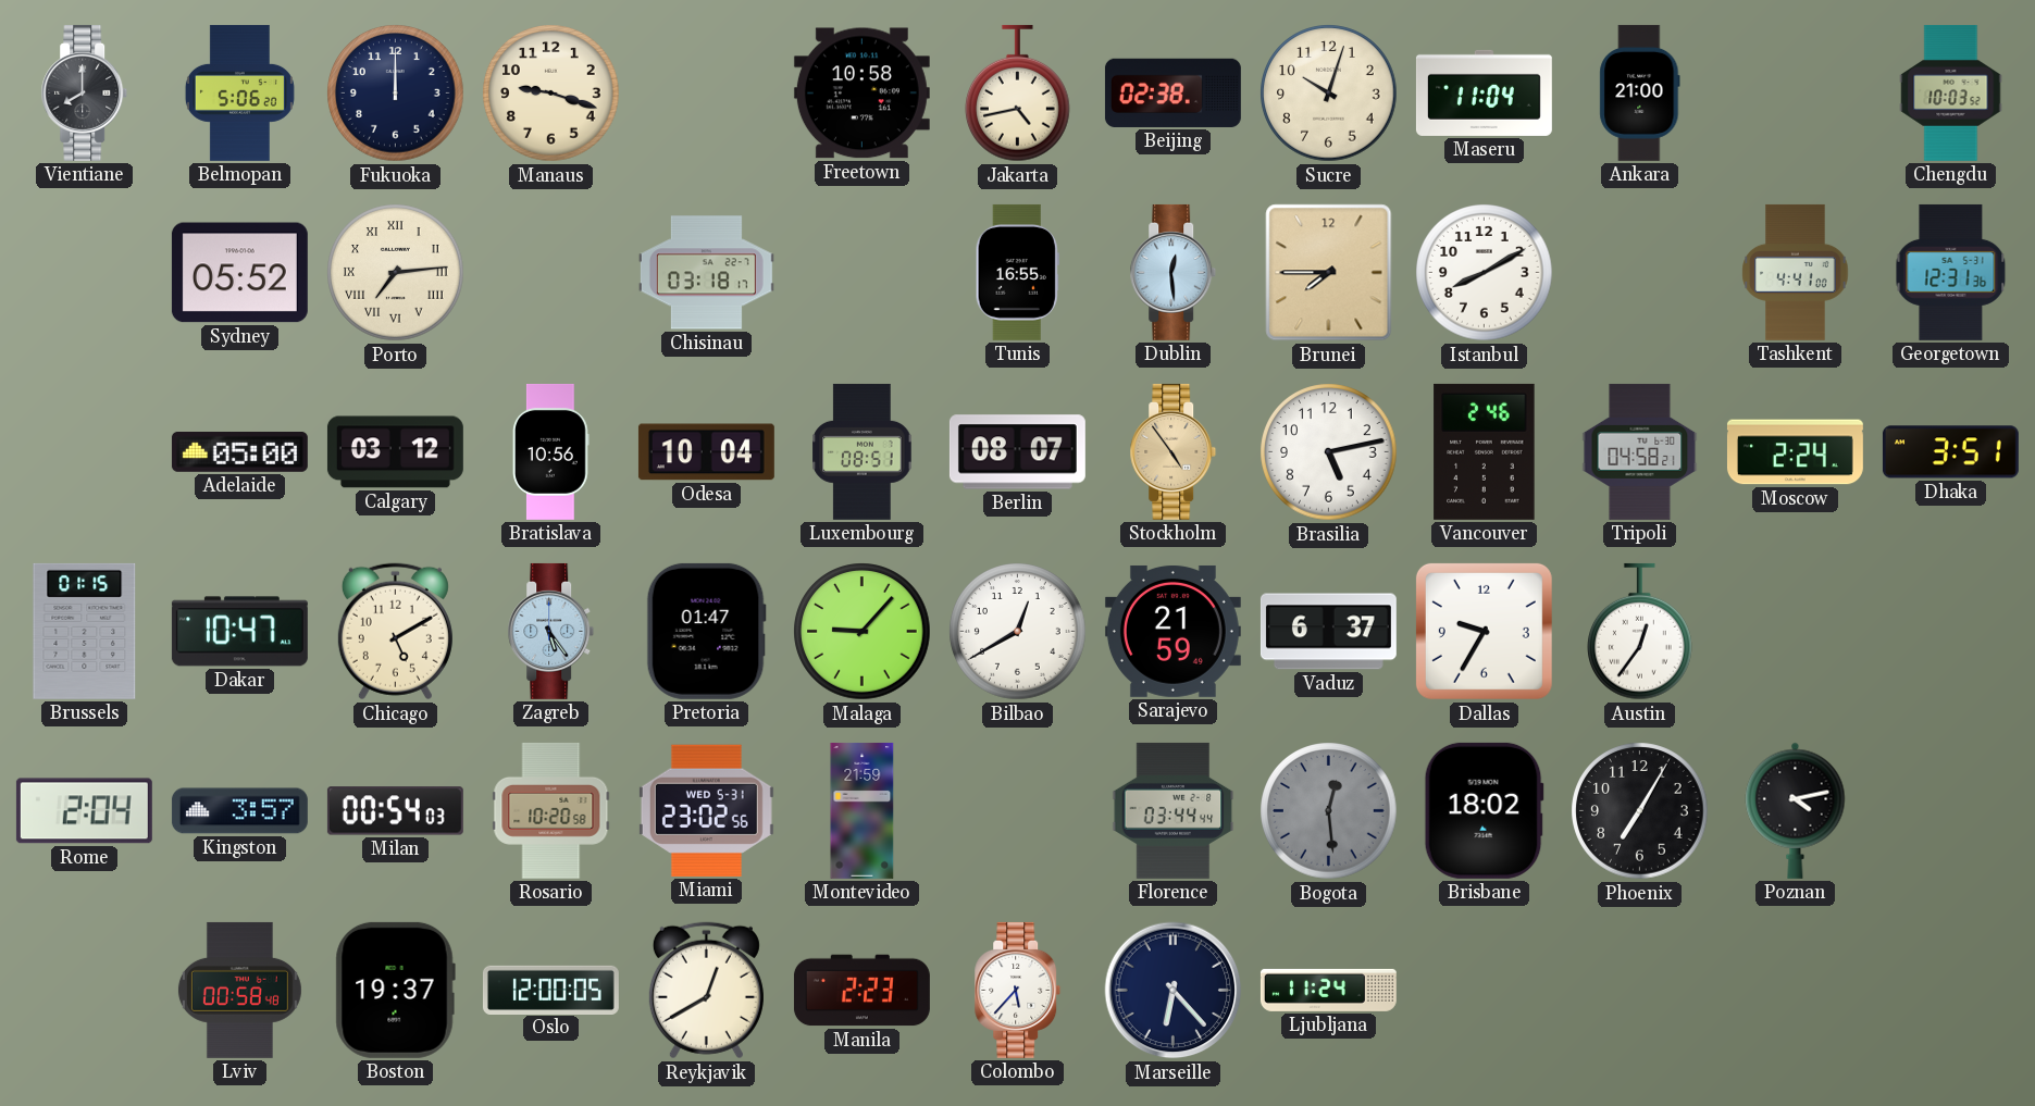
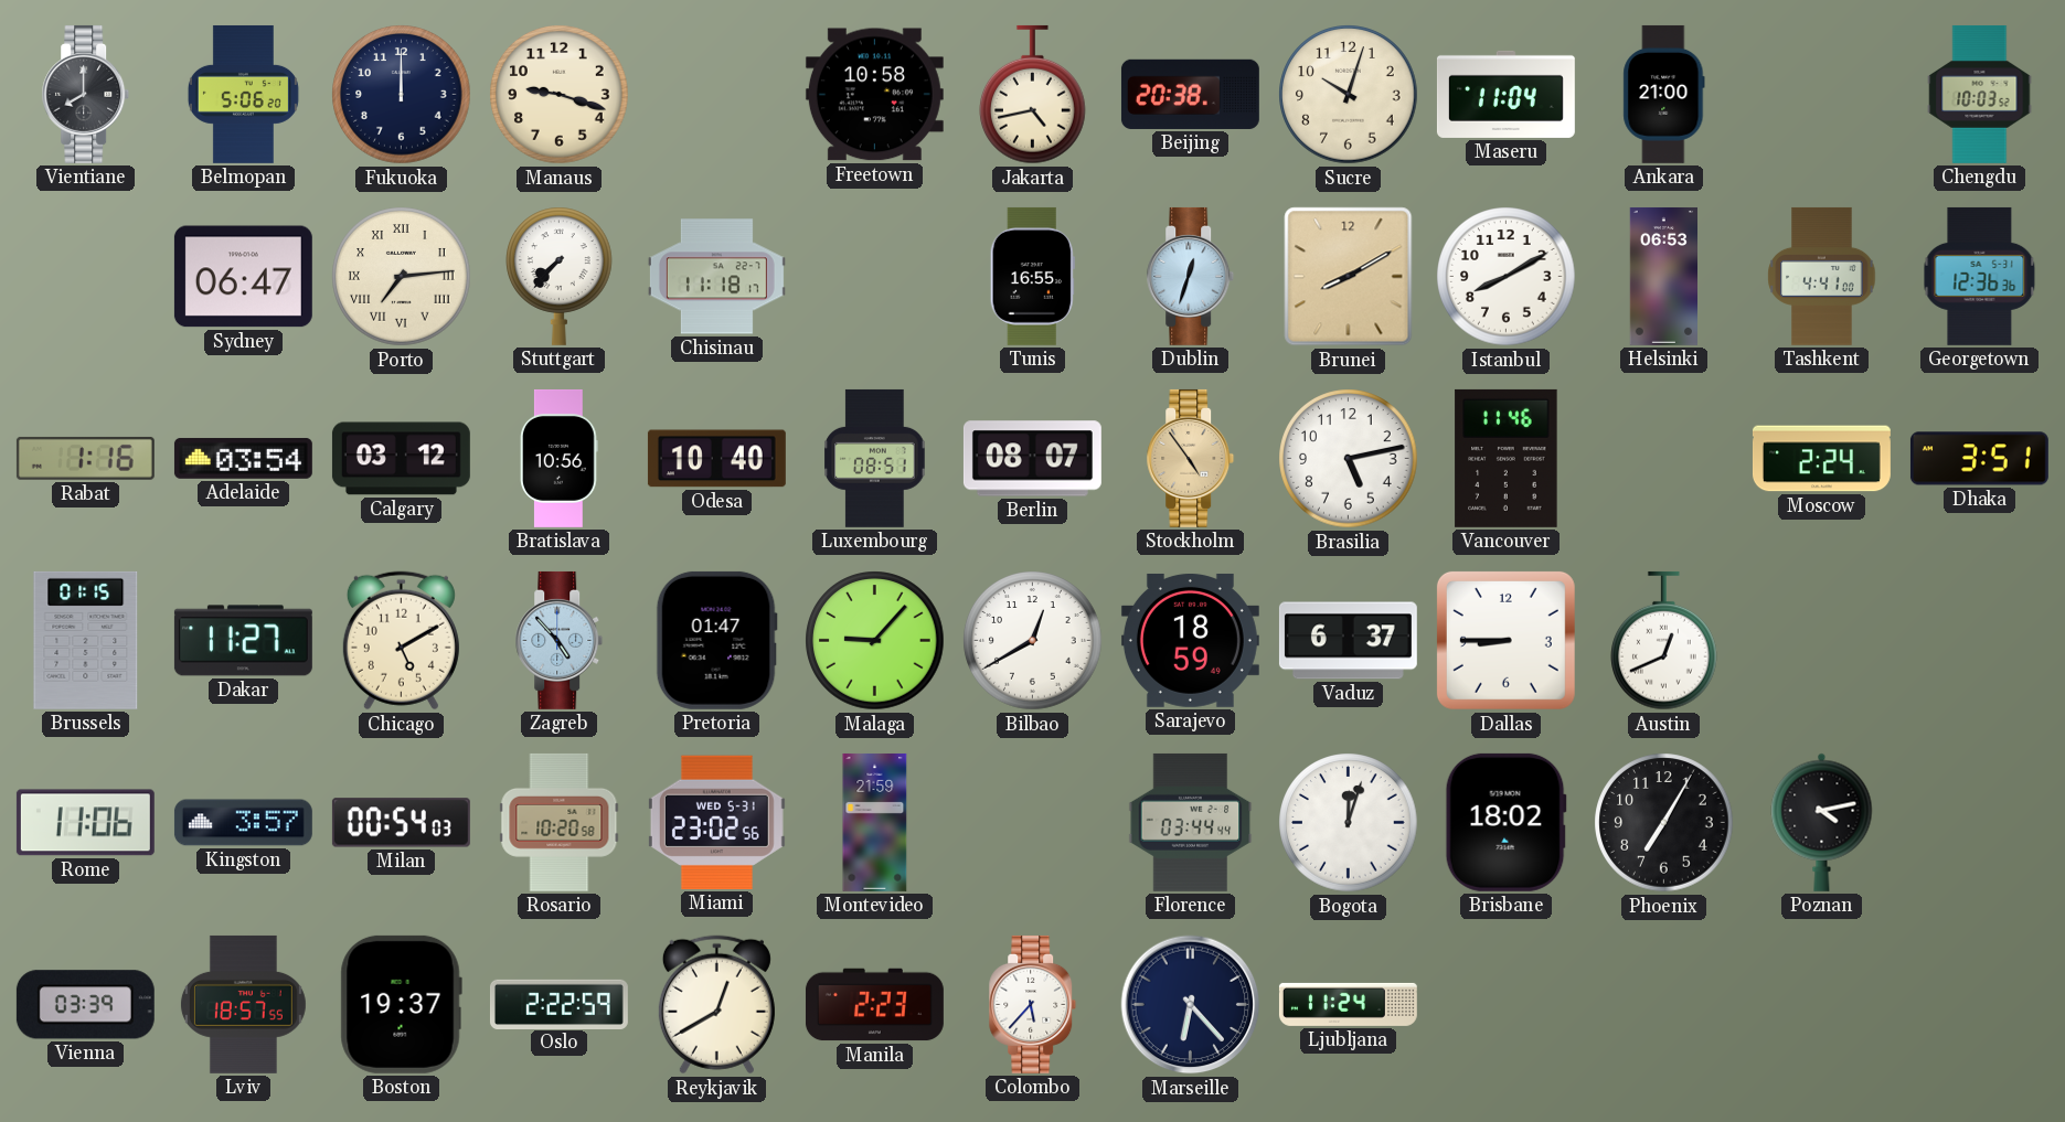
Beijing: 02:38 -> 20:38
Sydney: 05:52 -> 06:47
Stuttgart: none -> 7:37
Chisinau: 03:18 -> 11:18
Dublin: 12:29 -> 12:33
Brunei: 7:45 -> 8:10
Helsinki: none -> 06:53
Georgetown: 12:31 -> 12:36
Rabat: none -> 1:16
Adelaide: 05:00 -> 03:54
Odesa: 10:04 -> 10:40
Vancouver: 2:46 -> 11:46
Tripoli: 04:58 -> none
Dakar: 10:47 -> 11:27
Zagreb: 5:24 -> 4:53
Sarajevo: 21:59 -> 18:59
Dallas: 9:35 -> 8:45
Austin: 12:36 -> 12:41
Rome: 2:04 -> 11:06
Bogota: 12:29 -> 12:03
Bogota dial: grey -> white
Vienna: none -> 03:39
Lviv: 00:58 -> 18:57
Oslo: 12:00 -> 2:22
